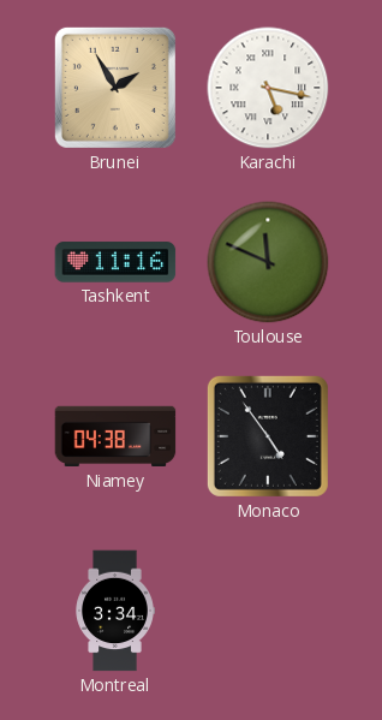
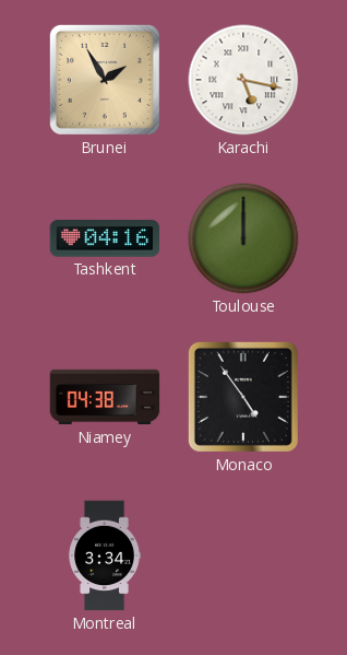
Tashkent: 11:16 -> 04:16
Toulouse: 11:49 -> 12:00
